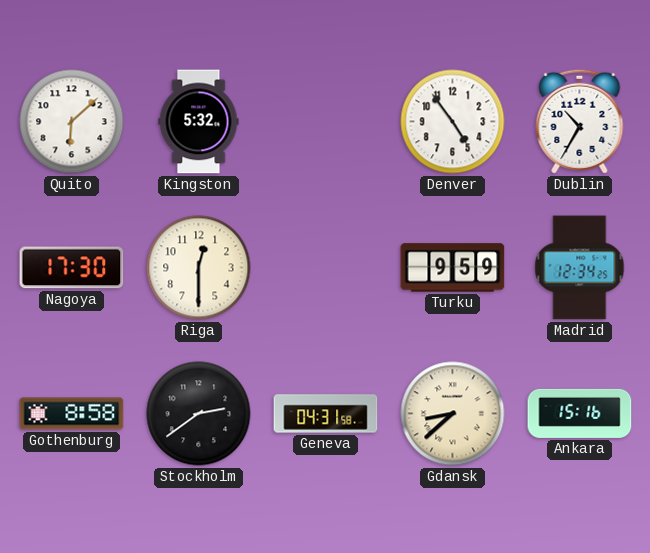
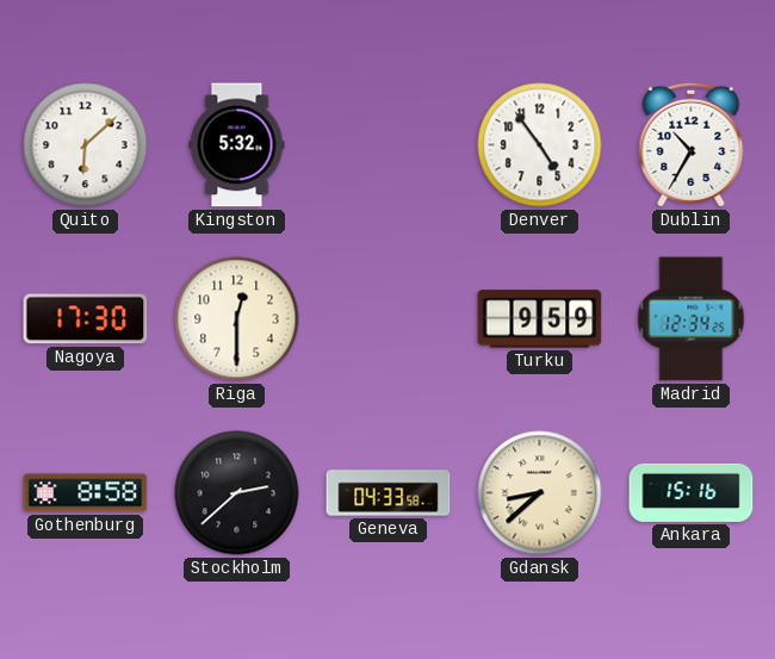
Stockholm: 2:39 -> 2:38
Geneva: 04:31 -> 04:33
